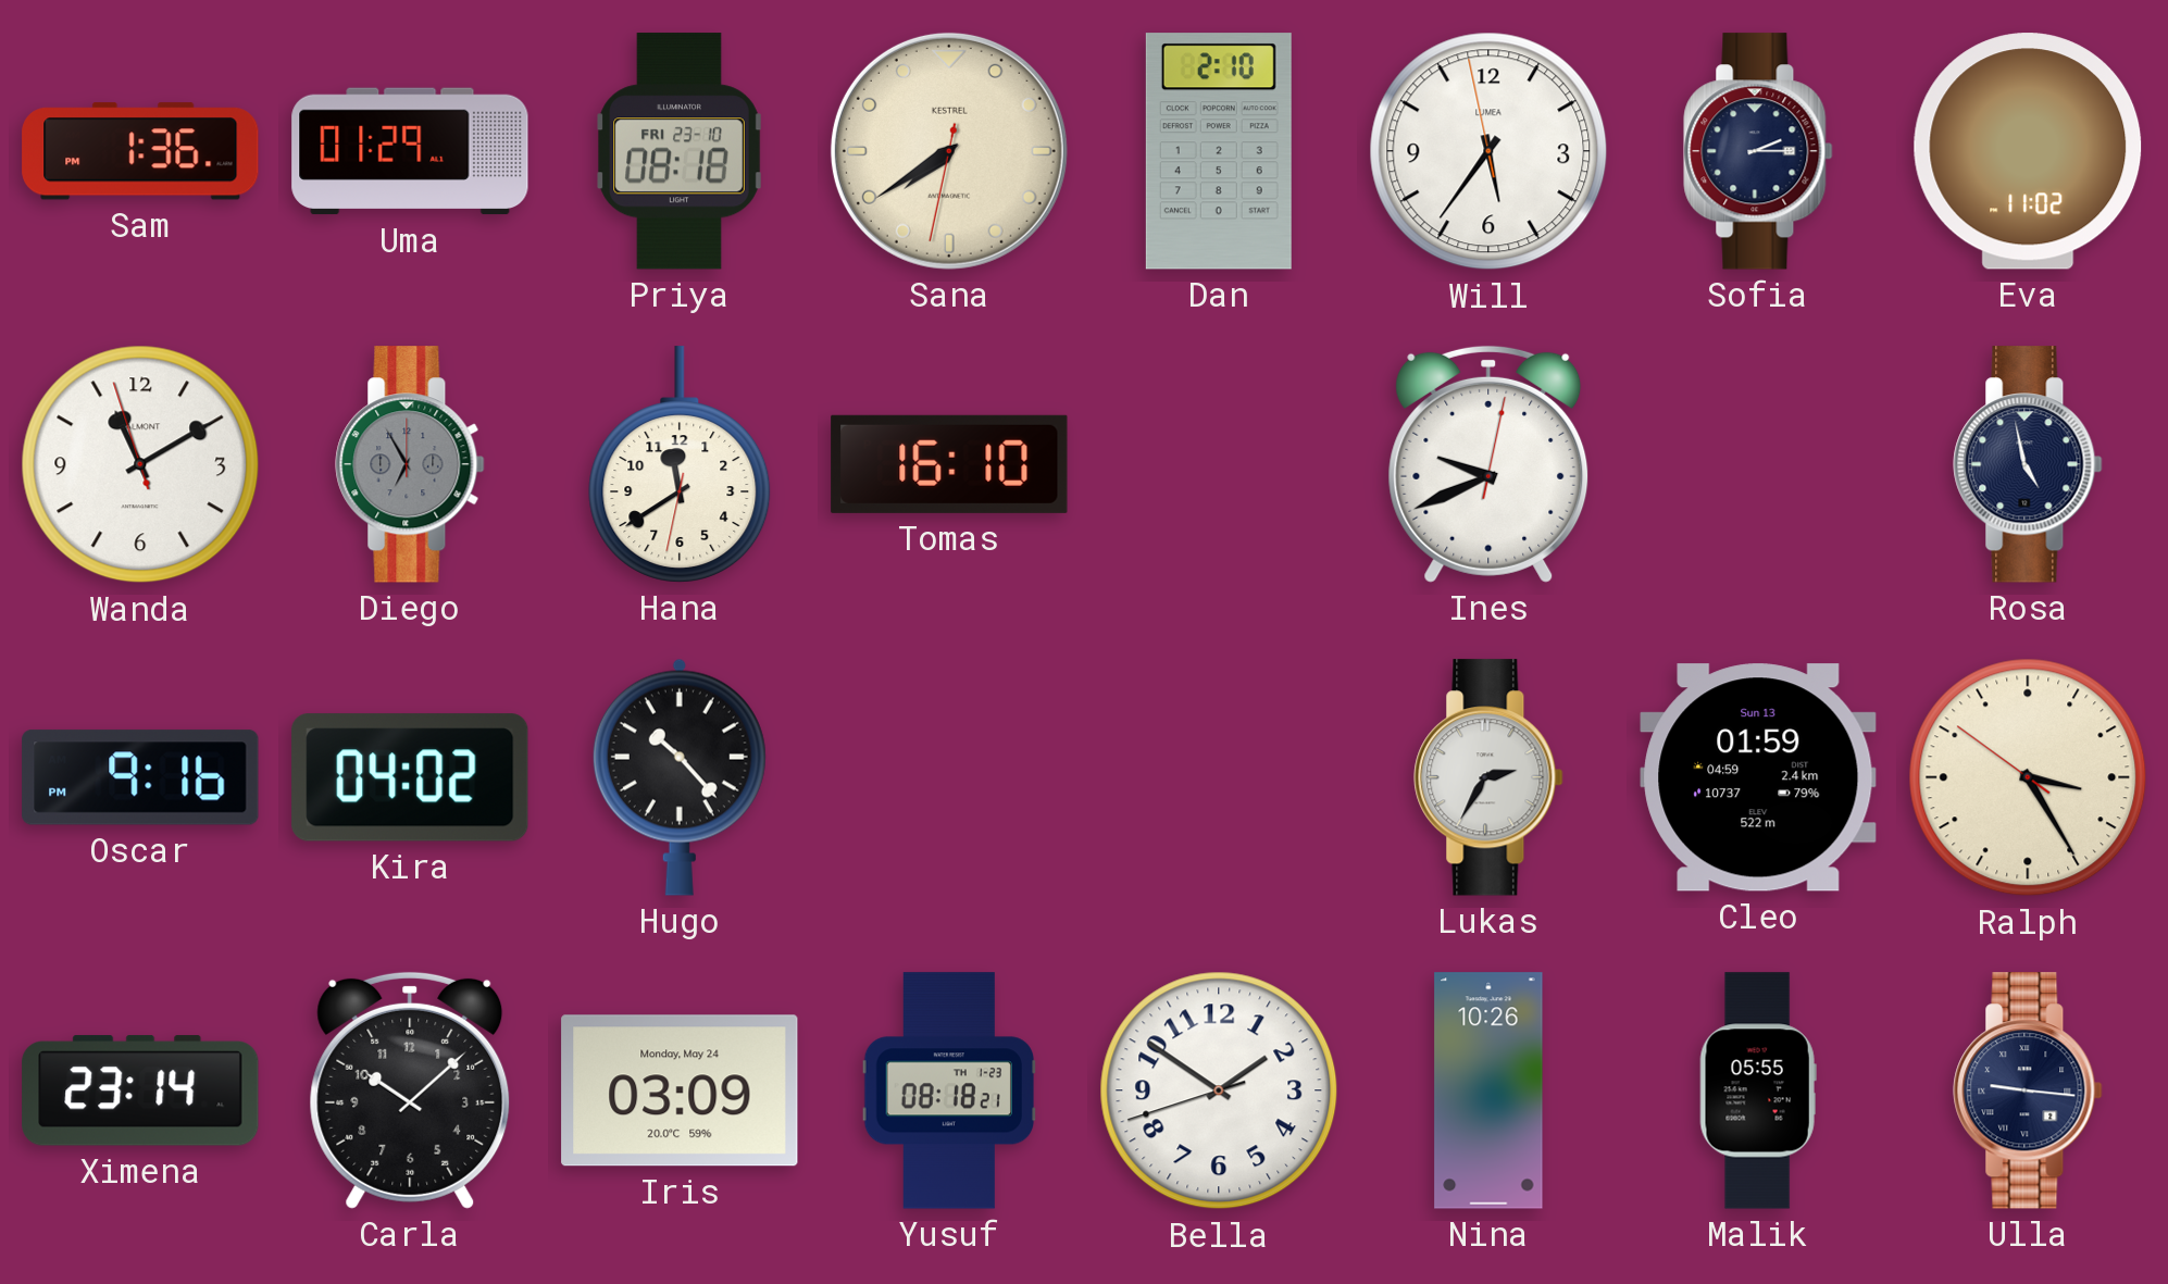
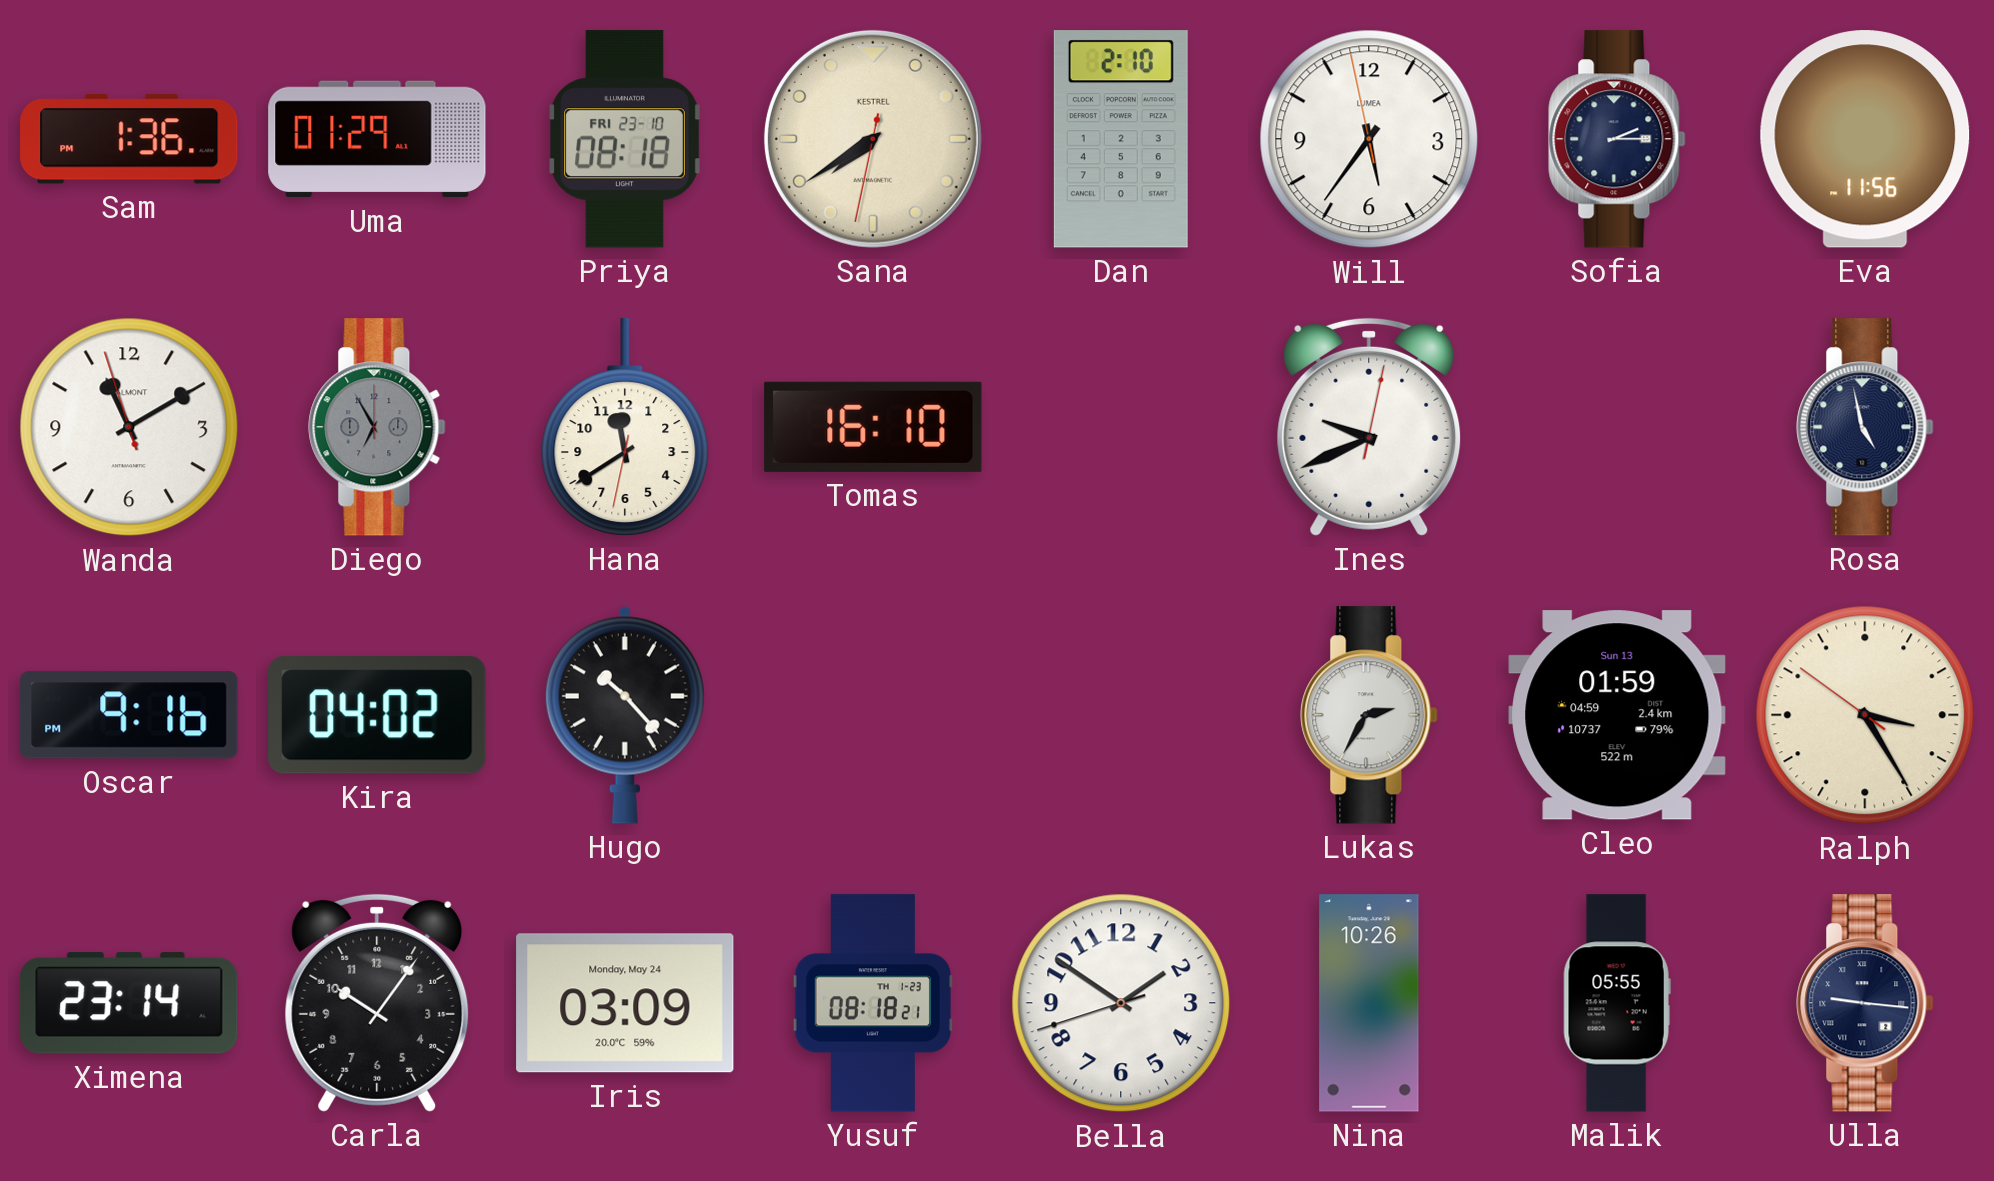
Eva: 11:02 -> 11:56
Carla: 10:08 -> 10:06
